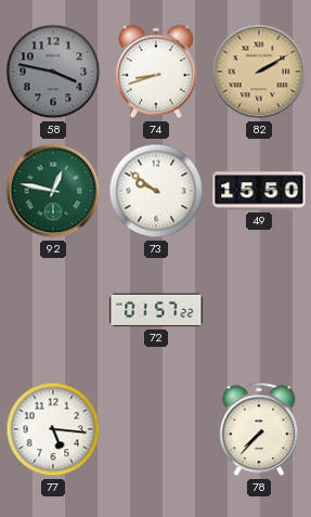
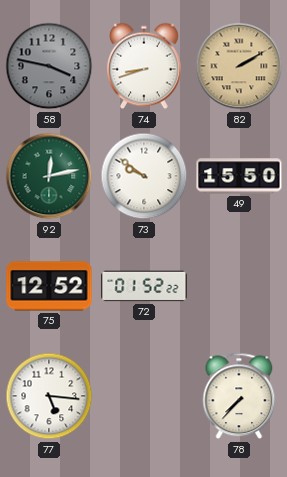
92: 12:47 -> 12:13
75: none -> 12:52
72: 01:57 -> 01:52
